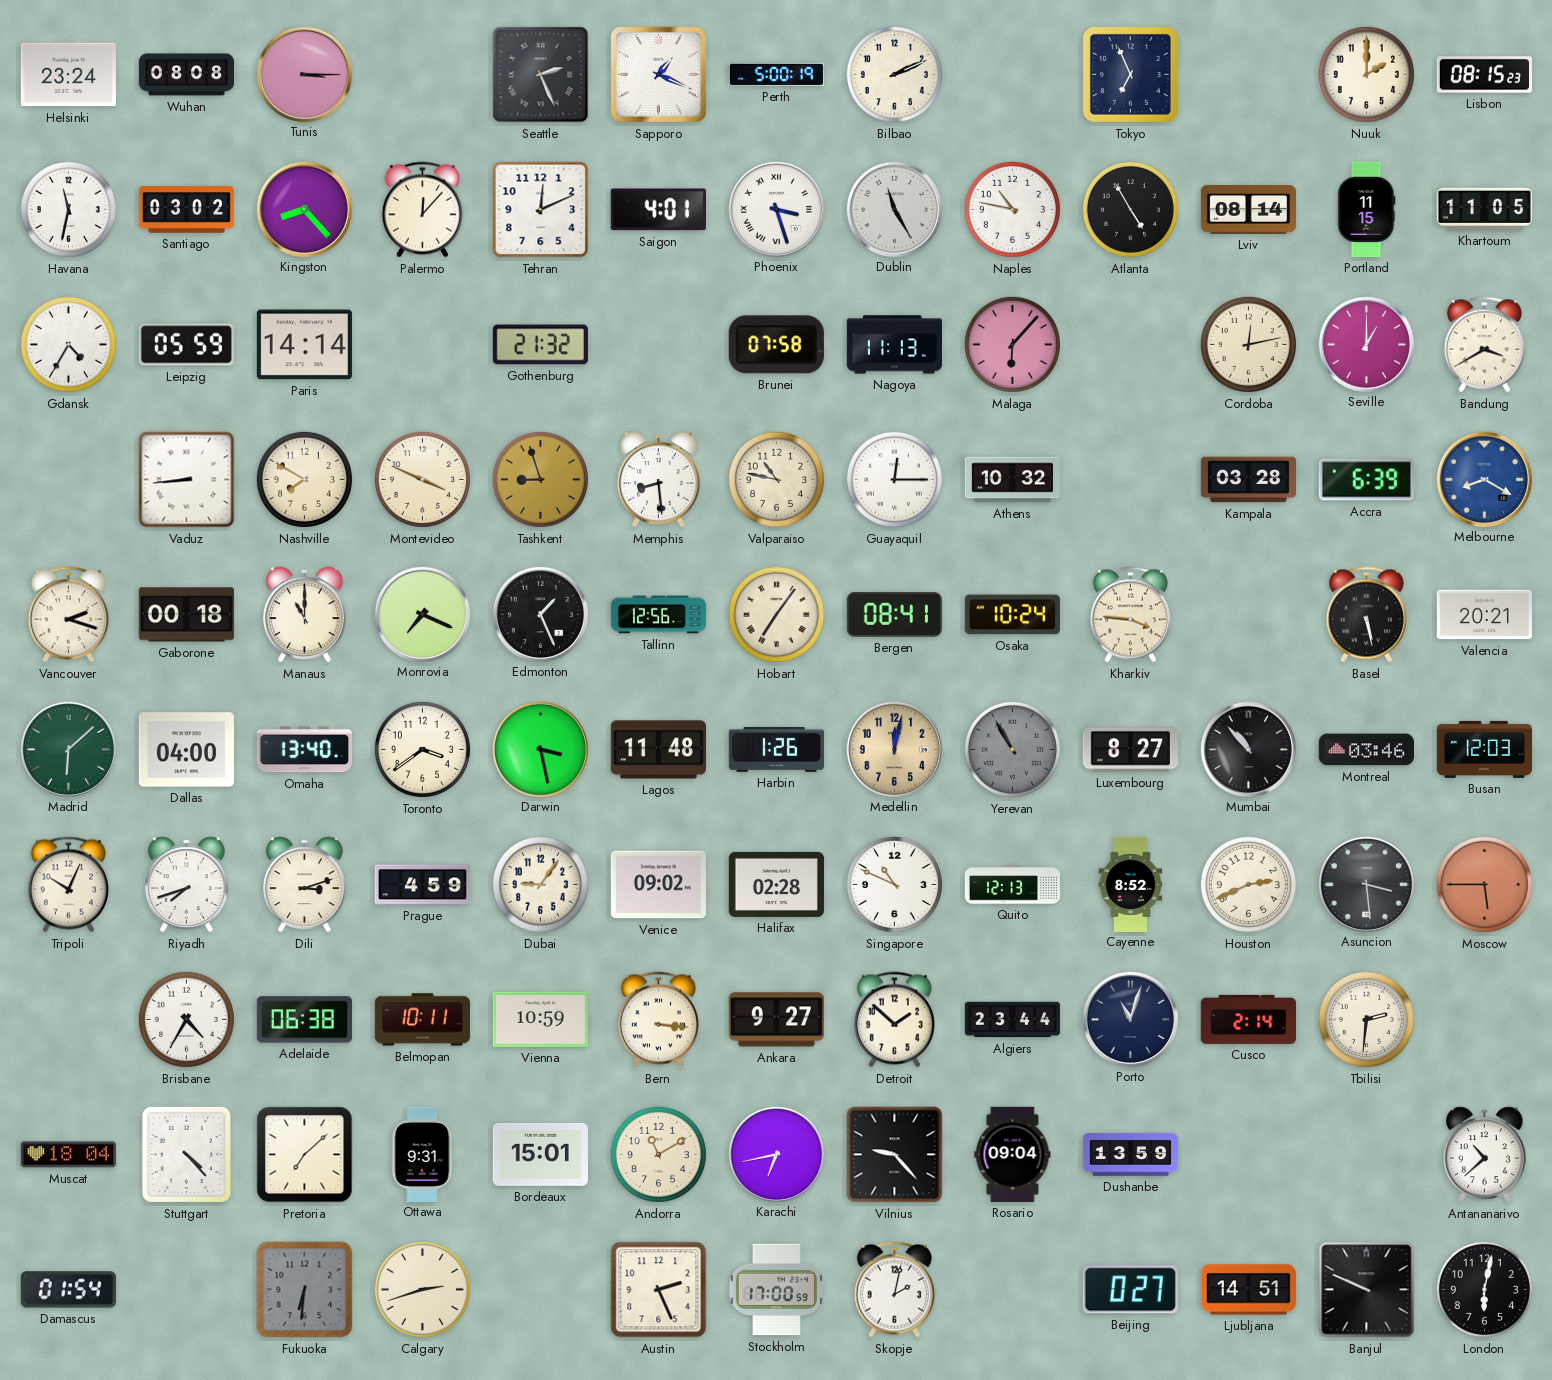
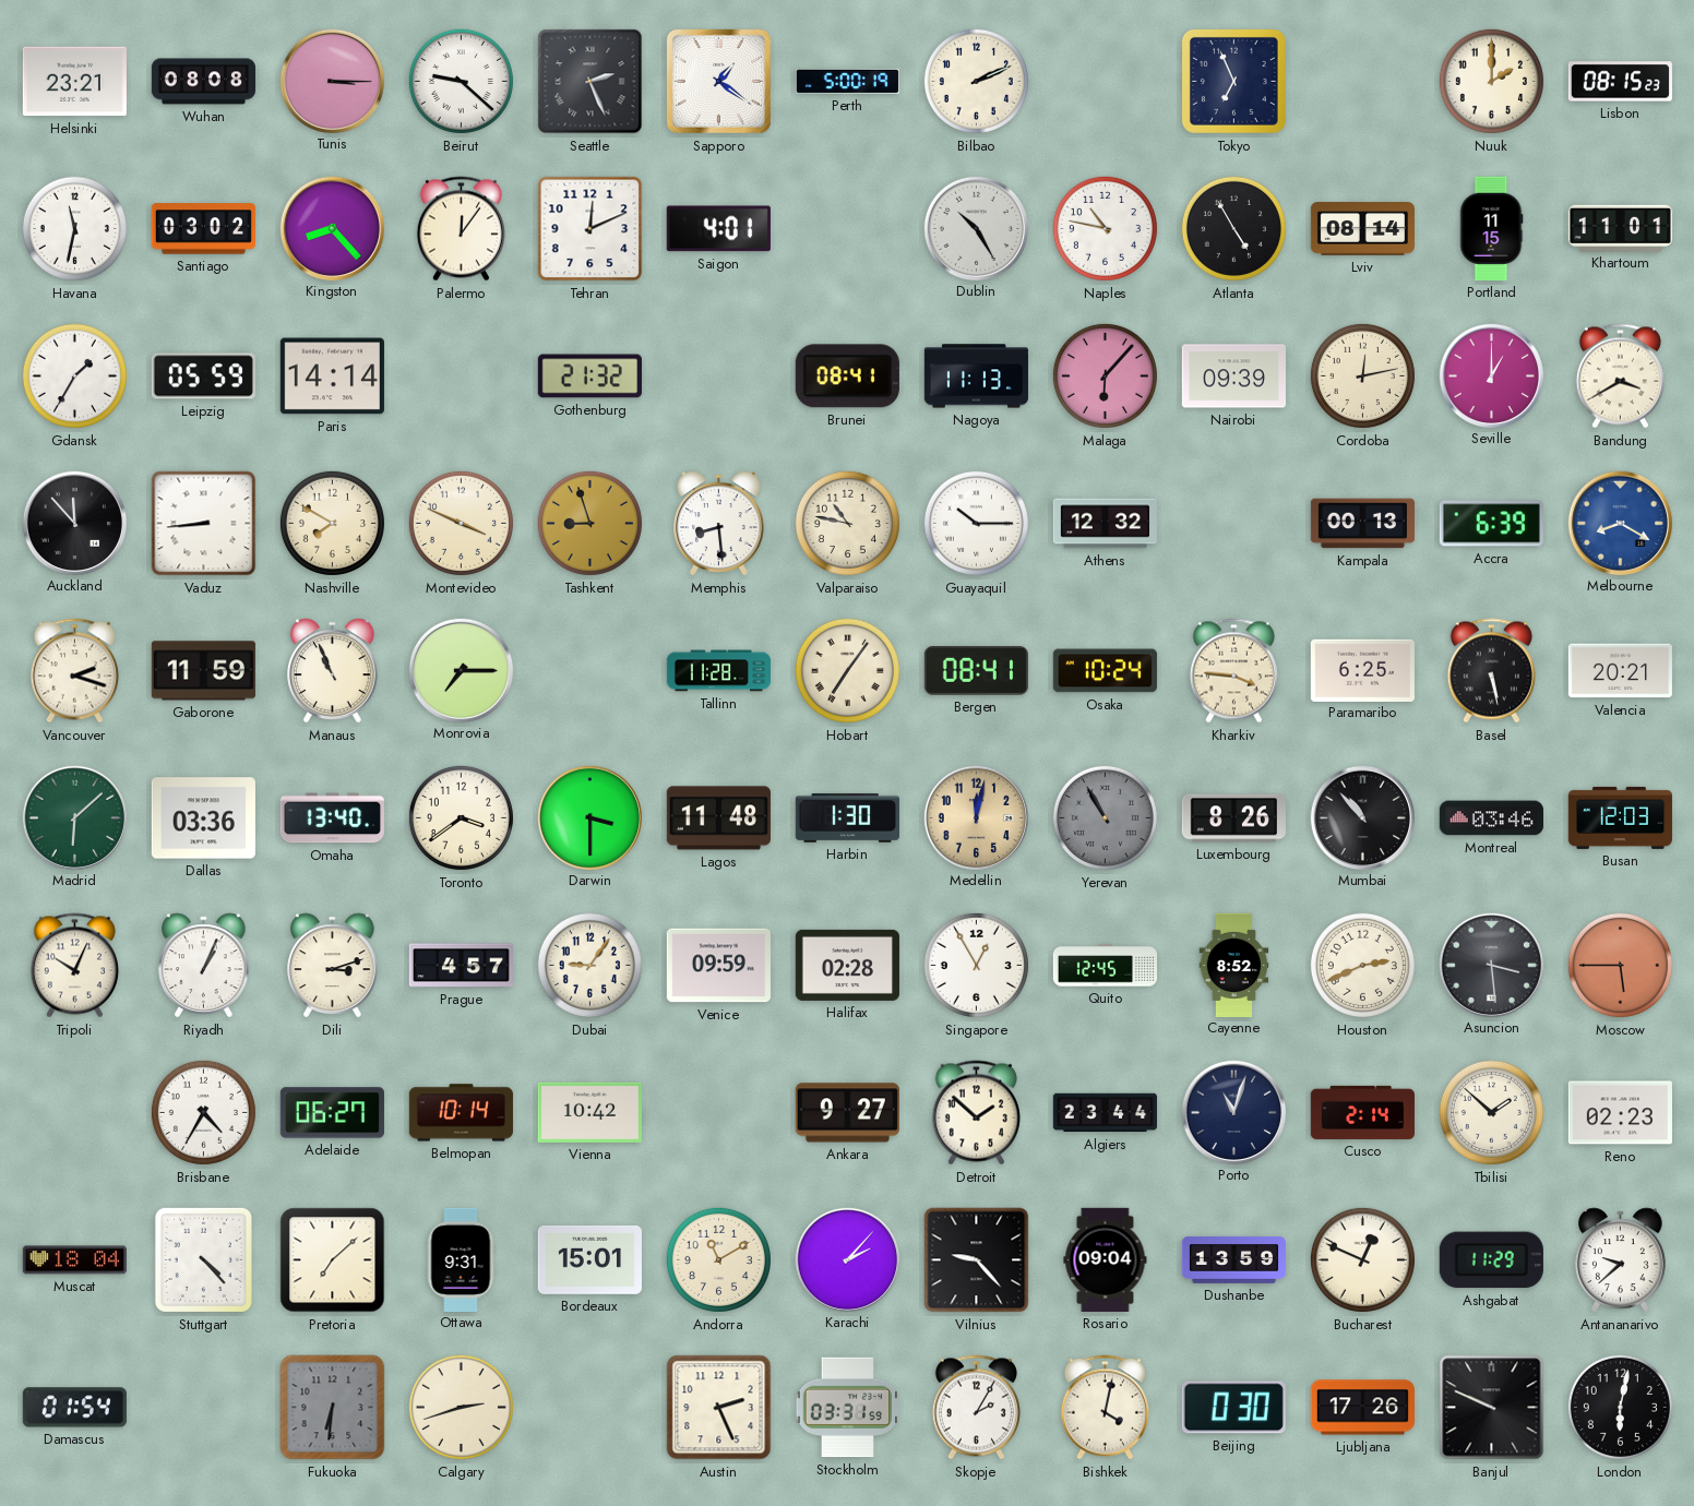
Helsinki: 23:24 -> 23:21
Beirut: none -> 9:22
Sapporo: 1:19 -> 1:21
Palermo: 12:07 -> 12:06
Phoenix: 3:27 -> none
Dublin: 11:25 -> 10:25
Khartoum: 11:05 -> 11:01
Gdansk: 4:35 -> 1:35
Brunei: 07:58 -> 08:41
Nairobi: none -> 09:39
Auckland: none -> 11:53
Guayaquil: 12:15 -> 10:15
Athens: 10:32 -> 12:32
Kampala: 03:28 -> 00:13
Gaborone: 00:18 -> 11:59
Manaus: 11:00 -> 10:56
Monrovia: 7:19 -> 7:15
Edmonton: 1:26 -> none
Tallinn: 12:56 -> 11:28
Paramaribo: none -> 6:25
Dallas: 04:00 -> 03:36
Darwin: 3:28 -> 3:30
Harbin: 1:26 -> 1:30
Luxembourg: 8:27 -> 8:26
Riyadh: 7:42 -> 1:04
Prague: 4:59 -> 4:57
Venice: 09:02 -> 09:59
Singapore: 10:49 -> 12:55
Quito: 12:13 -> 12:45
Adelaide: 06:38 -> 06:27
Belmopan: 10:11 -> 10:14
Vienna: 10:59 -> 10:42
Bern: 3:16 -> none
Tbilisi: 2:31 -> 1:52
Reno: none -> 02:23
Karachi: 6:43 -> 2:07
Bucharest: none -> 12:49
Ashgabat: none -> 11:29
Antananarivo: 10:38 -> 9:38
Stockholm: 17:00 -> 03:31
Skopje: 2:02 -> 2:05
Bishkek: none -> 4:02
Beijing: 0:27 -> 0:30
Ljubljana: 14:51 -> 17:26
